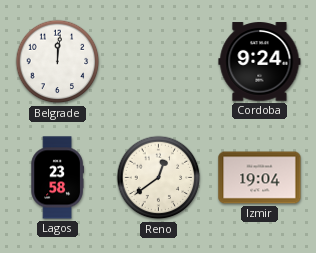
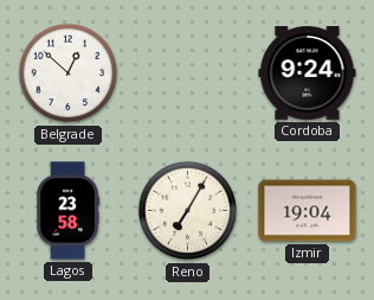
Belgrade: 12:01 -> 12:52
Reno: 12:39 -> 7:05
